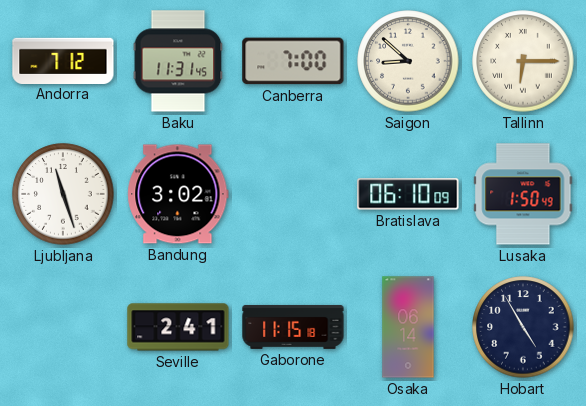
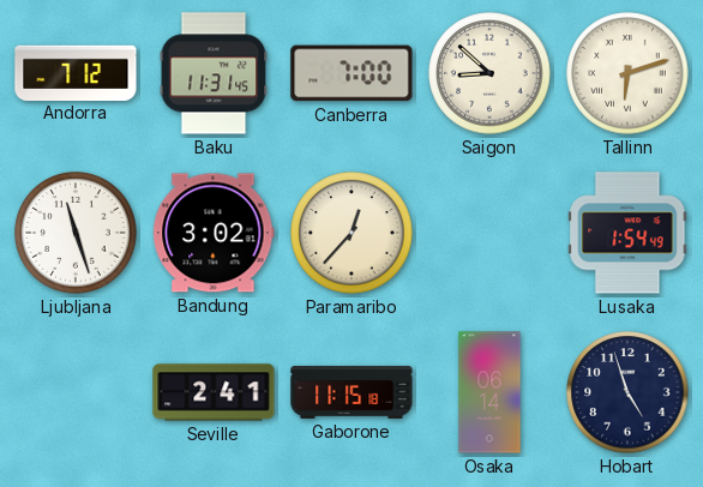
Tallinn: 6:15 -> 6:12
Paramaribo: none -> 12:37
Bratislava: 06:10 -> none
Lusaka: 1:50 -> 1:54
Hobart: 4:55 -> 4:57
